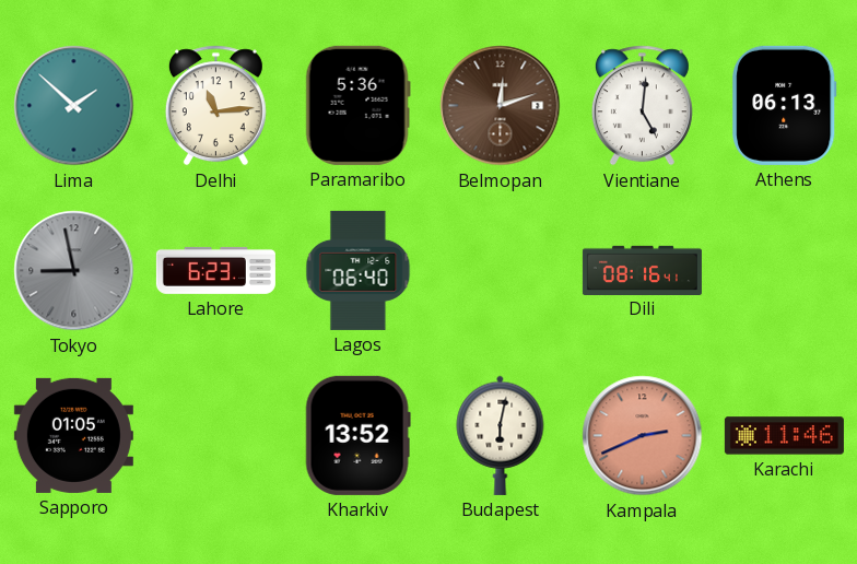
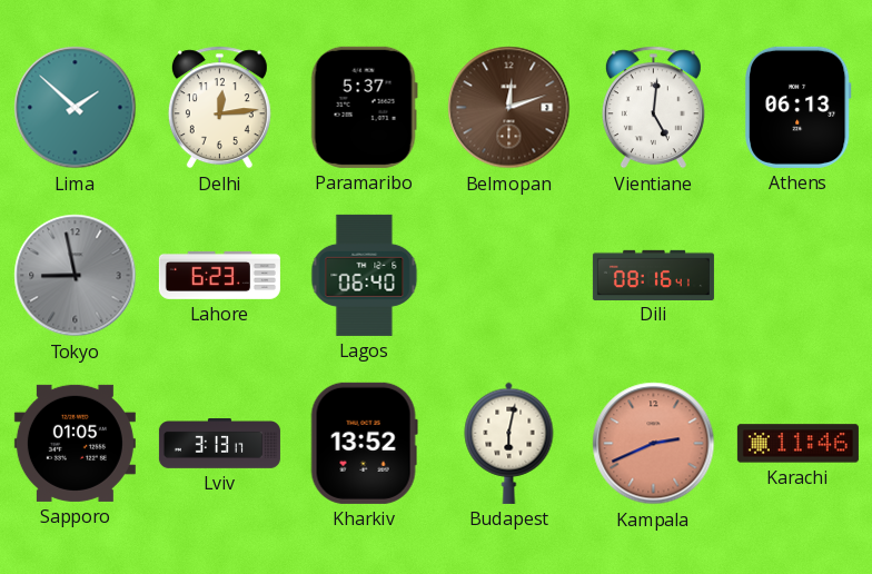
Delhi: 11:14 -> 12:14
Paramaribo: 5:36 -> 5:37
Lviv: none -> 3:13
